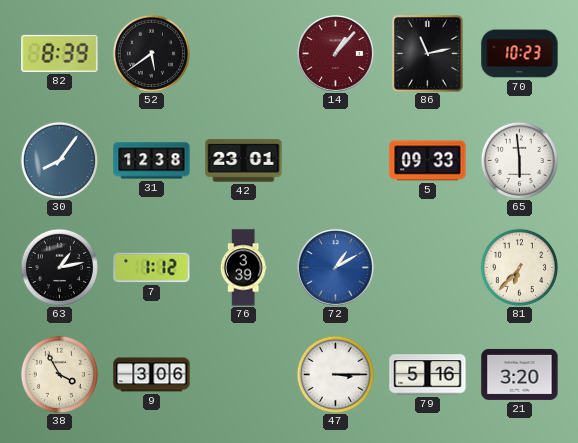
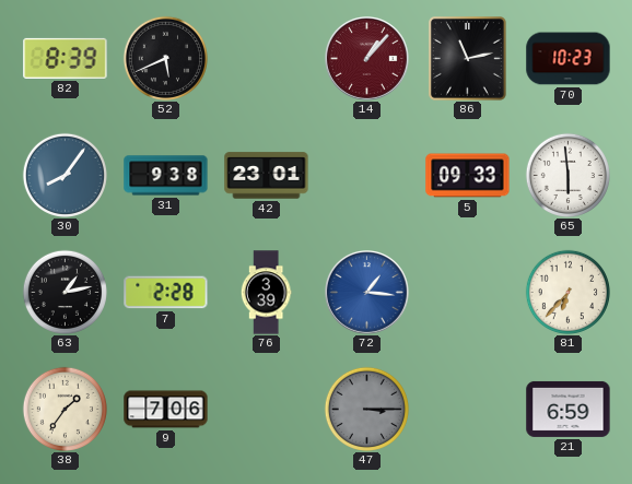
52: 5:39 -> 5:41
31: 12:38 -> 9:38
7: 1:12 -> 2:28
72: 1:10 -> 1:16
38: 3:55 -> 1:36
9: 3:06 -> 7:06
47 dial: white -> grey
79: 5:16 -> none
21: 3:20 -> 6:59
